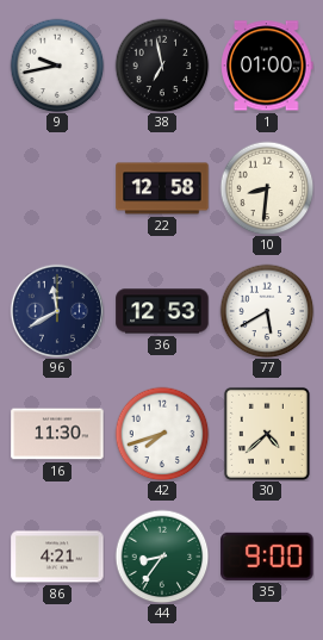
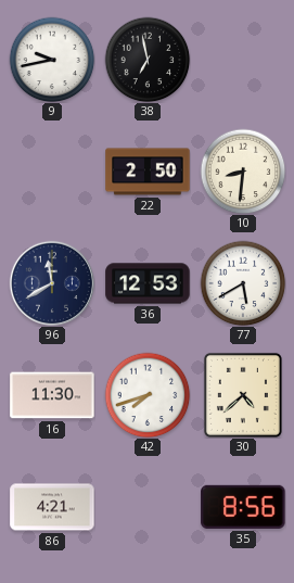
1: 01:00 -> none
22: 12:58 -> 2:50
44: 8:36 -> none
35: 9:00 -> 8:56
